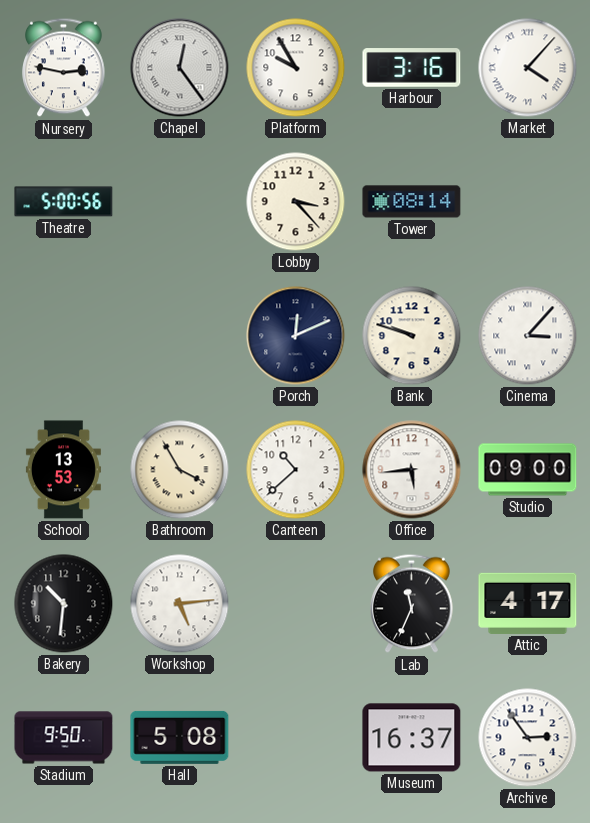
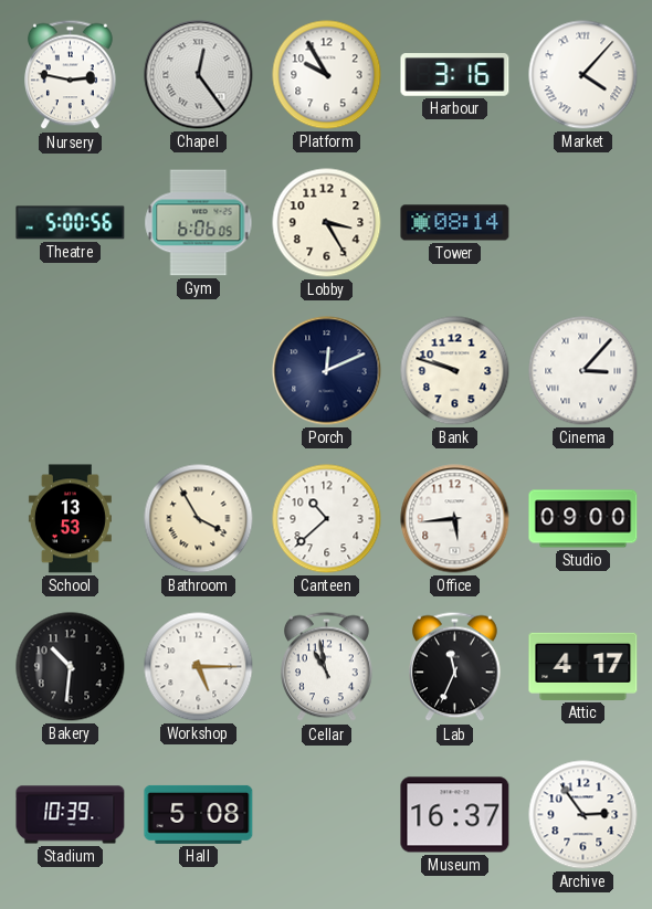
Gym: none -> 6:06
Lobby: 3:23 -> 3:25
Workshop: 5:14 -> 5:15
Cellar: none -> 10:58
Stadium: 9:50 -> 10:39
